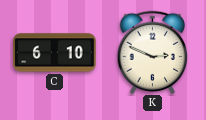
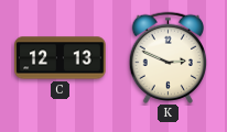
C: 6:10 -> 12:13
